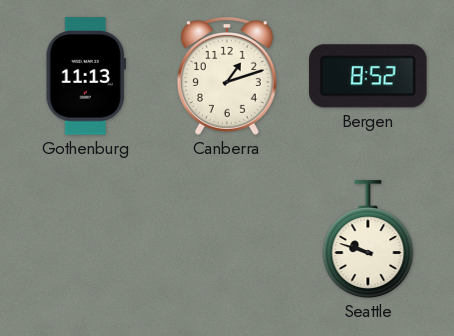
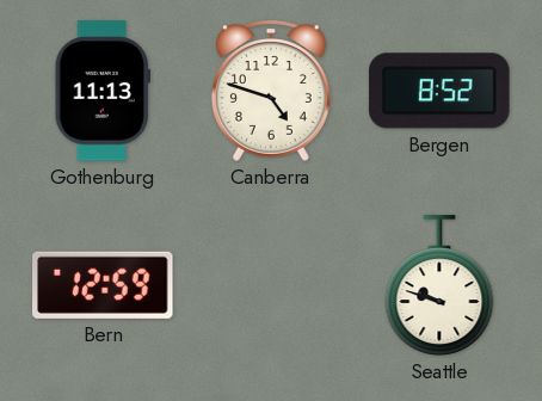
Canberra: 1:12 -> 4:48
Bern: none -> 12:59
